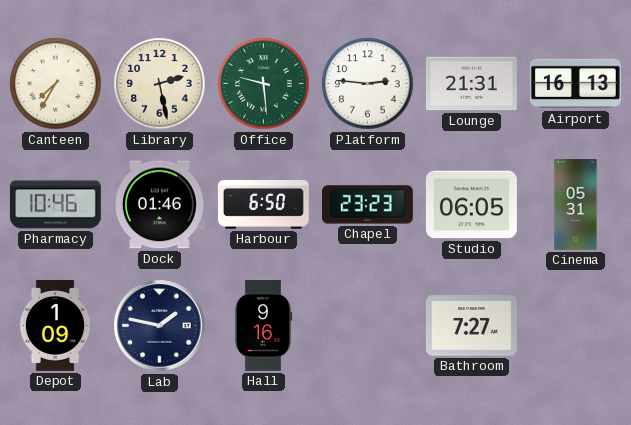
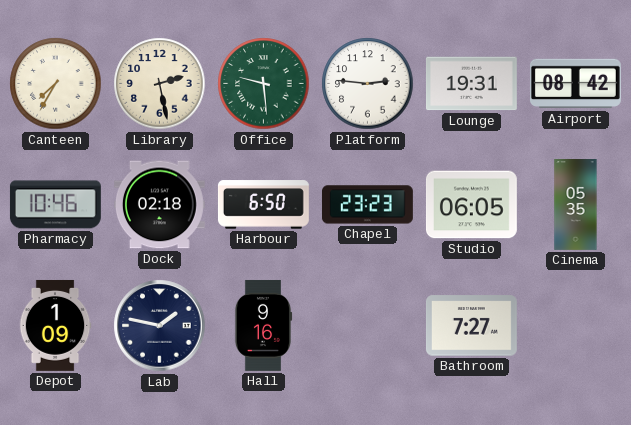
Lounge: 21:31 -> 19:31
Airport: 16:13 -> 08:42
Dock: 01:46 -> 02:18
Cinema: 05:31 -> 05:35
